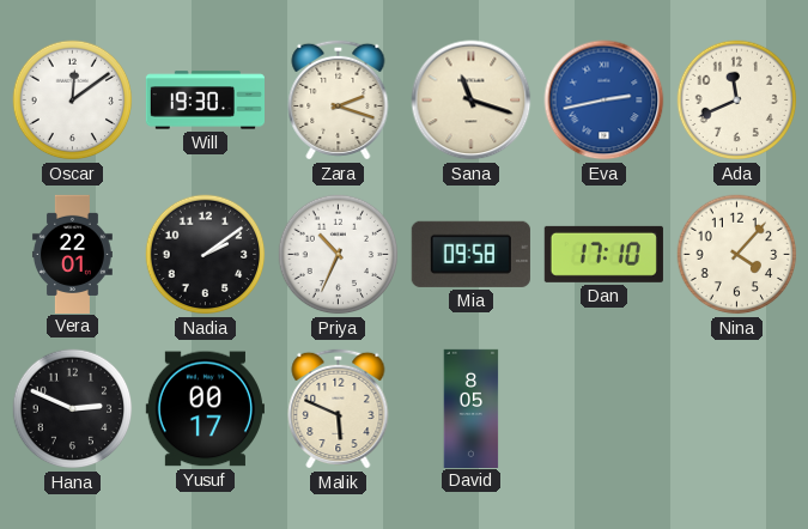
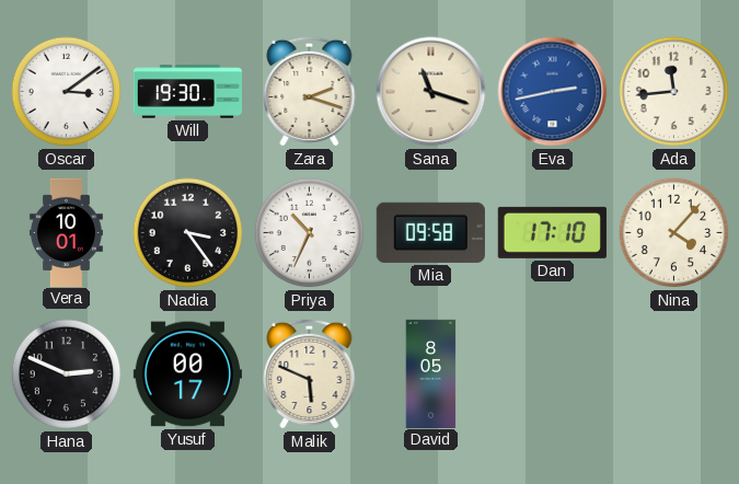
Oscar: 12:09 -> 3:09
Ada: 11:41 -> 11:44
Vera: 22:01 -> 10:01
Nadia: 2:09 -> 3:24
